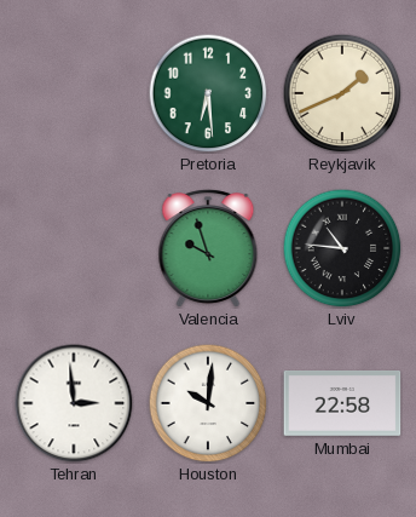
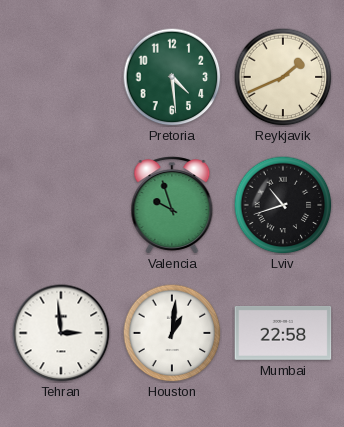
Pretoria: 6:29 -> 4:29
Lviv: 10:46 -> 10:42
Houston: 10:01 -> 1:01
